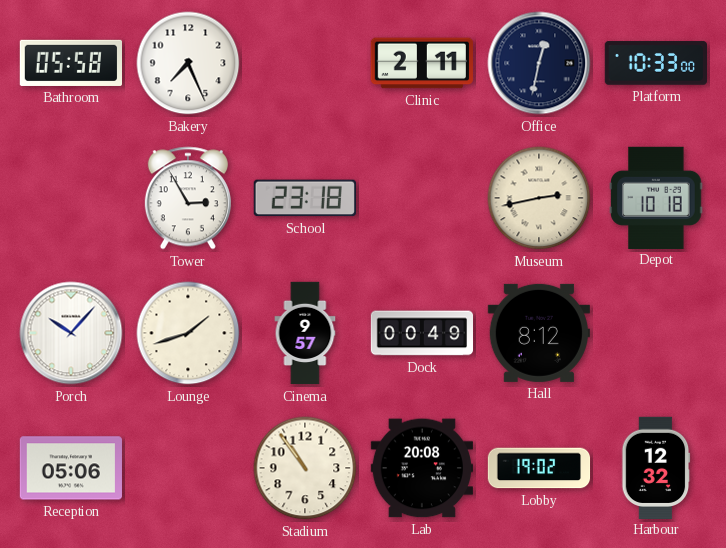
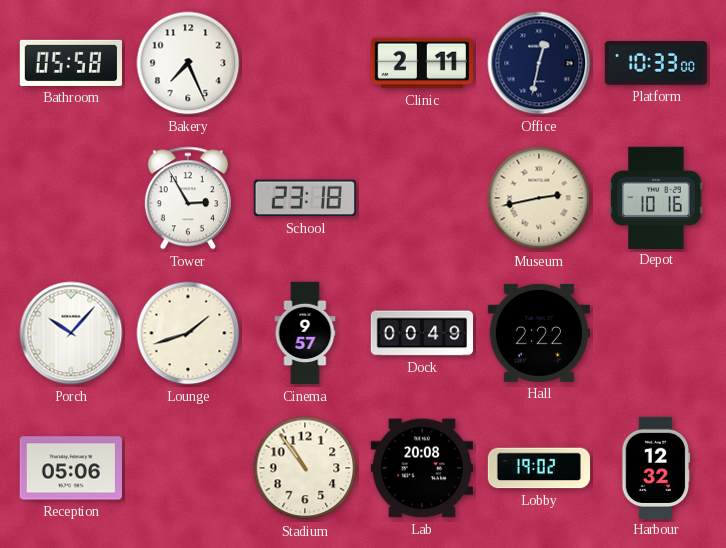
Depot: 10:18 -> 10:16
Hall: 8:12 -> 2:22
